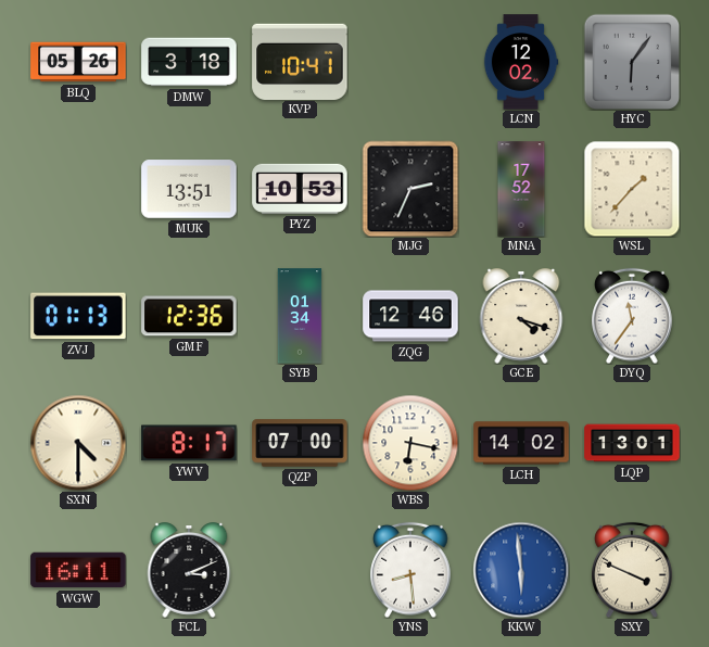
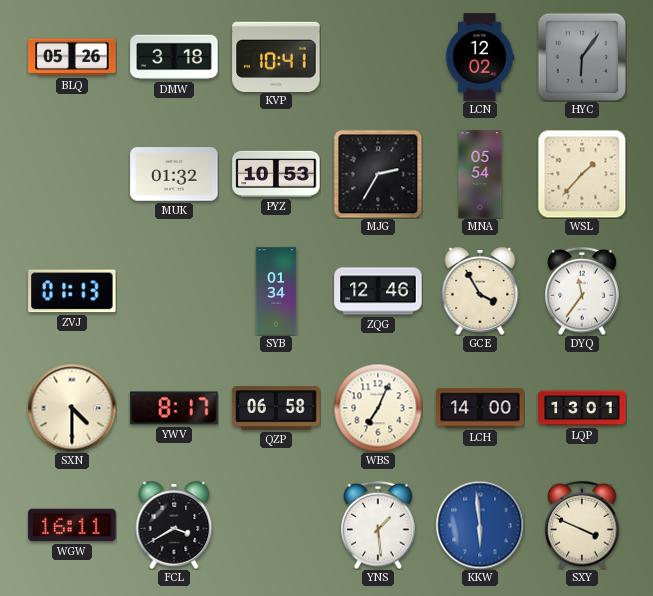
MUK: 13:51 -> 01:32
MJG: 2:34 -> 2:35
MNA: 17:52 -> 05:54
GMF: 12:36 -> none
GCE: 4:18 -> 3:55
QZP: 07:00 -> 06:58
WBS: 6:17 -> 7:04
LCH: 14:02 -> 14:00
FCL: 3:11 -> 3:40
YNS: 8:29 -> 1:29
